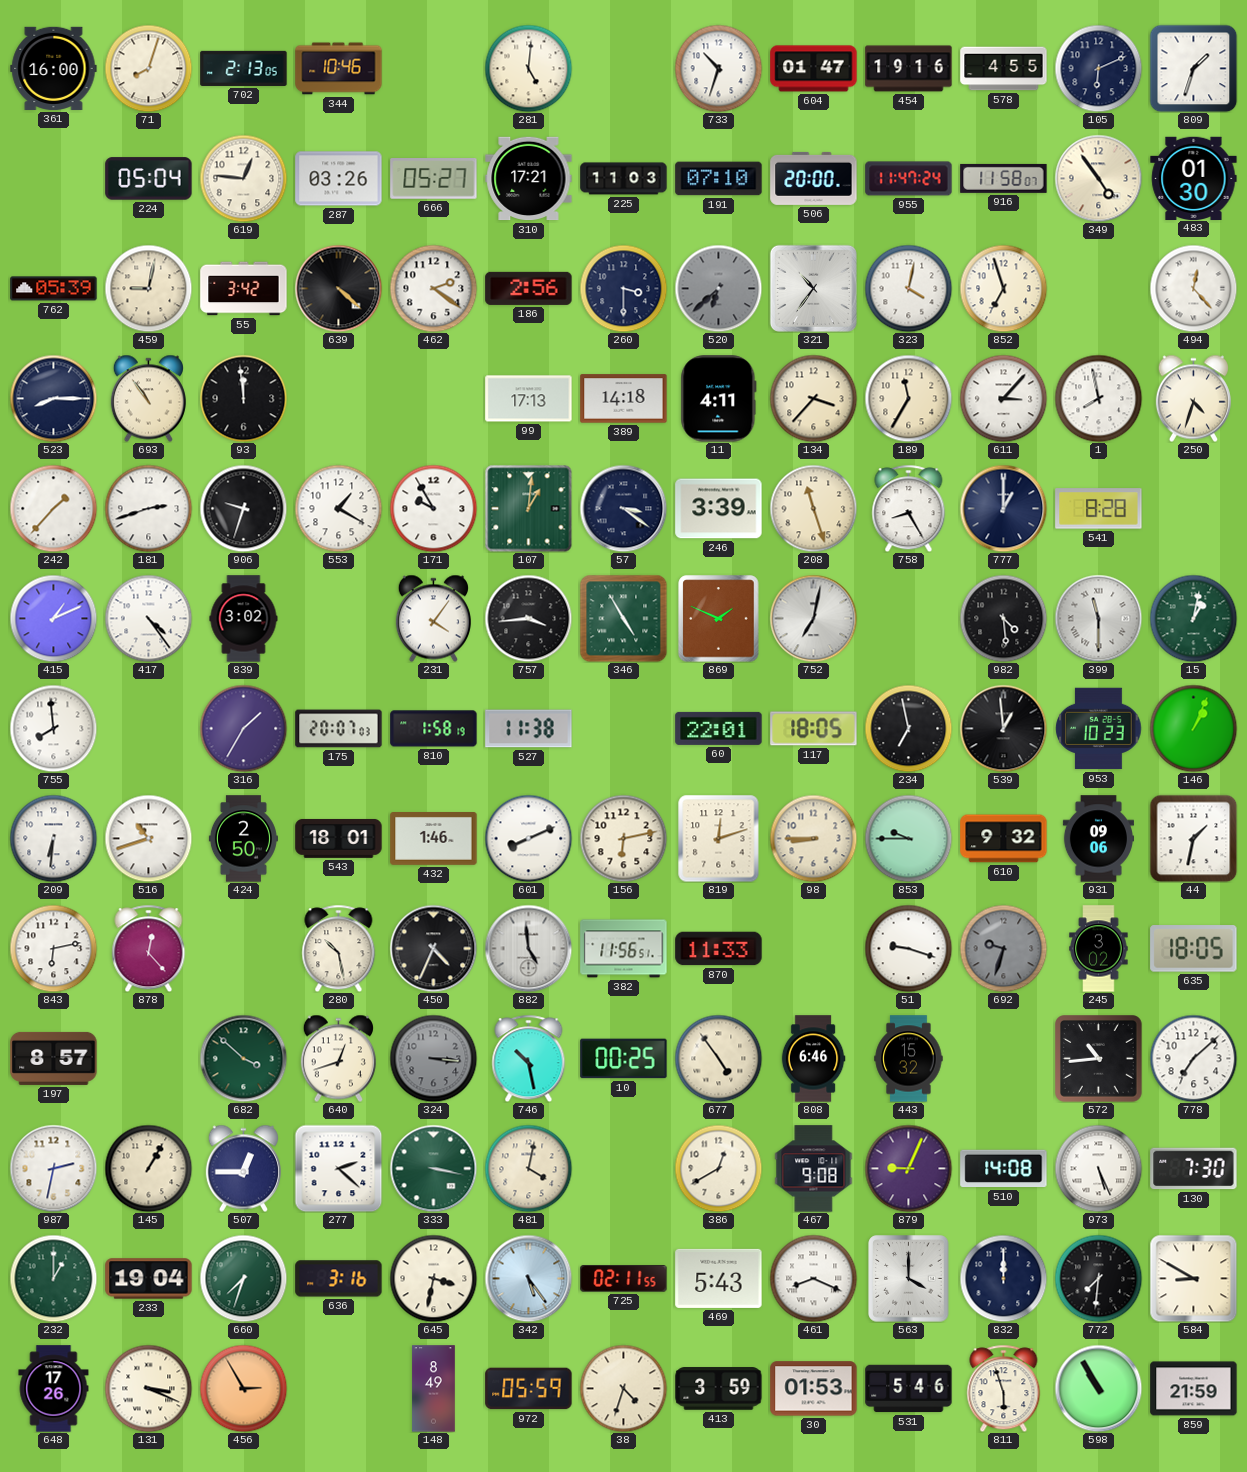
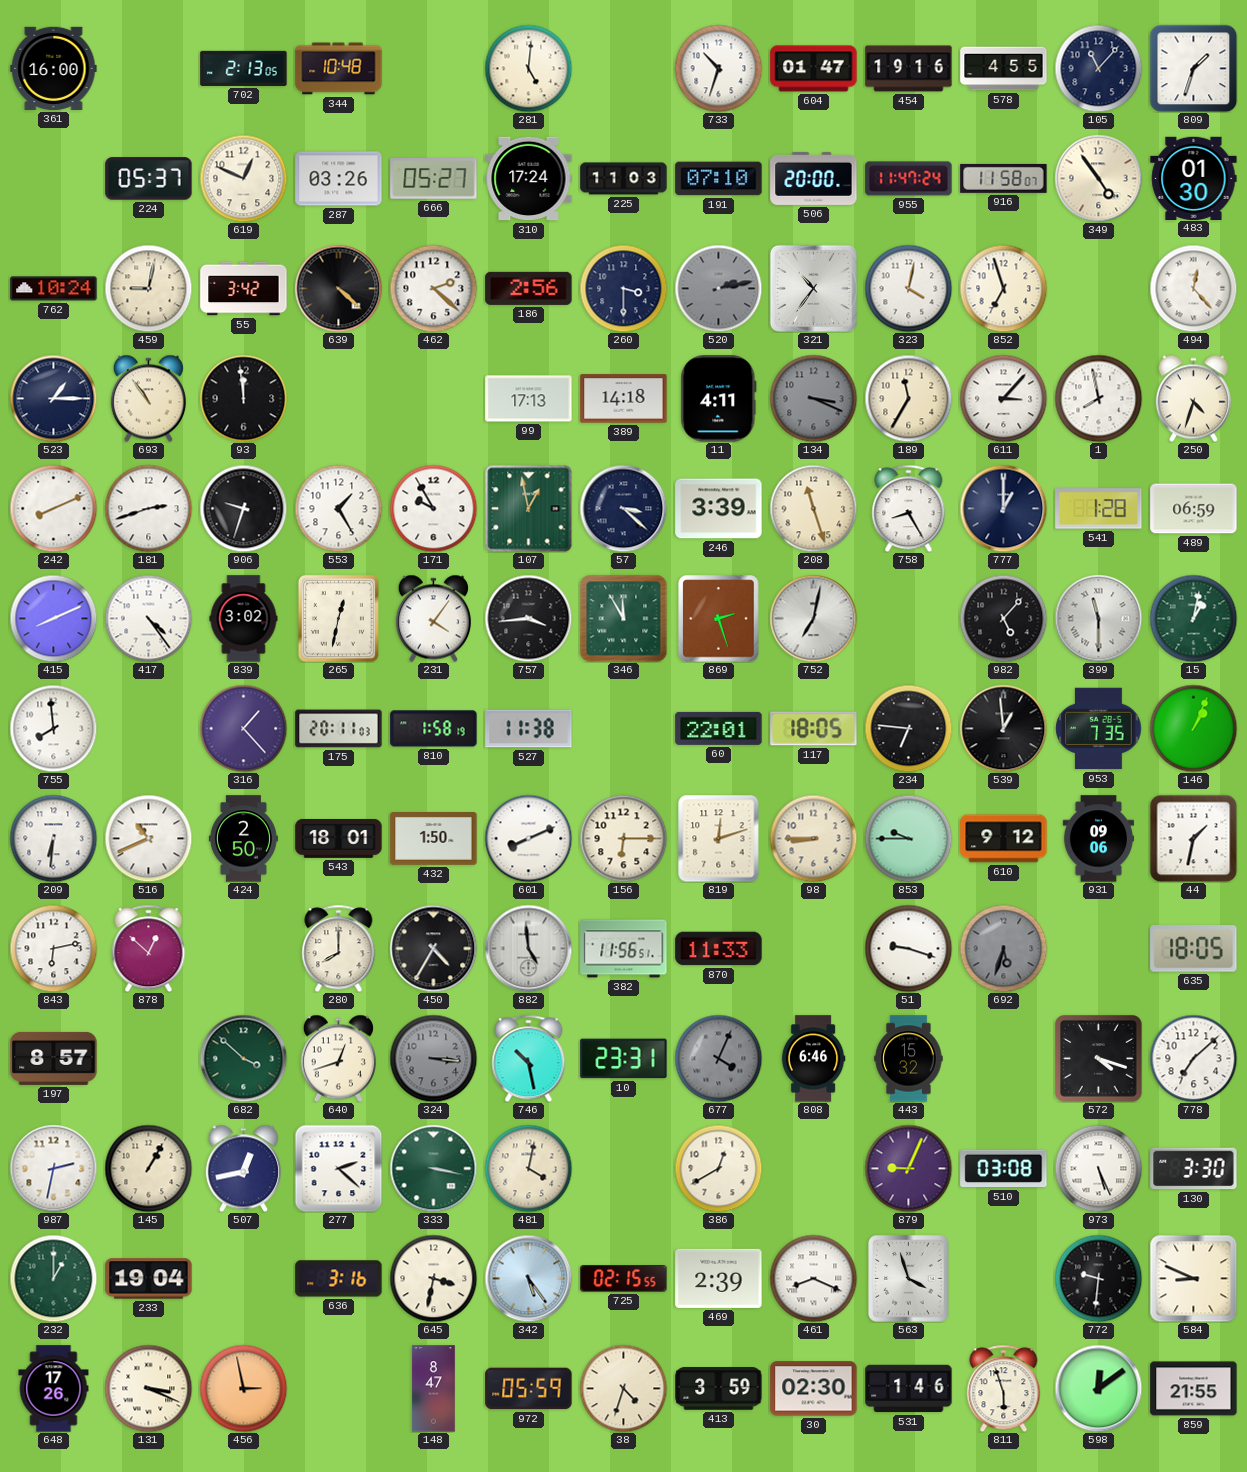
71: 8:03 -> none
344: 10:46 -> 10:48
105: 6:11 -> 11:07
224: 05:04 -> 05:37
619: 12:46 -> 12:49
310: 17:21 -> 17:24
762: 05:39 -> 10:24
462: 2:21 -> 2:22
520: 6:38 -> 2:13
523: 8:15 -> 1:15
134: 3:37 -> 3:19
134 dial: cream -> grey
242: 1:37 -> 8:11
553: 1:20 -> 1:25
107: 1:01 -> 12:58
57: 3:21 -> 3:22
541: 8:28 -> 1:28
489: none -> 06:59
415: 1:11 -> 8:11
265: none -> 12:32
346: 4:55 -> 11:55
869: 1:49 -> 2:27
982: 4:29 -> 5:07
316: 1:35 -> 1:23
175: 20:07 -> 20:11
234: 6:58 -> 6:46
953: 10:23 -> 7:35
516: 10:42 -> 10:41
432: 1:46 -> 1:50
156: 6:13 -> 6:15
610: 9:32 -> 9:12
878: 12:23 -> 12:52
280: 10:28 -> 8:00
450: 4:34 -> 4:35
692: 9:33 -> 5:33
245: 3:02 -> none
10: 00:25 -> 23:31
677: 4:54 -> 4:04
677 dial: cream -> grey
572: 10:44 -> 4:18
507: 12:45 -> 12:43
467: 9:08 -> none
510: 14:08 -> 03:08
130: 7:30 -> 3:30
660: 7:33 -> none
725: 02:11 -> 02:15
469: 5:43 -> 2:39
563: 4:00 -> 3:57
832: 12:00 -> none
772: 7:31 -> 9:31
584: 8:50 -> 8:49
456: 2:55 -> 2:58
148: 8:49 -> 8:47
30: 01:53 -> 02:30
531: 5:46 -> 1:46
598: 10:55 -> 12:09
859: 21:59 -> 21:55
